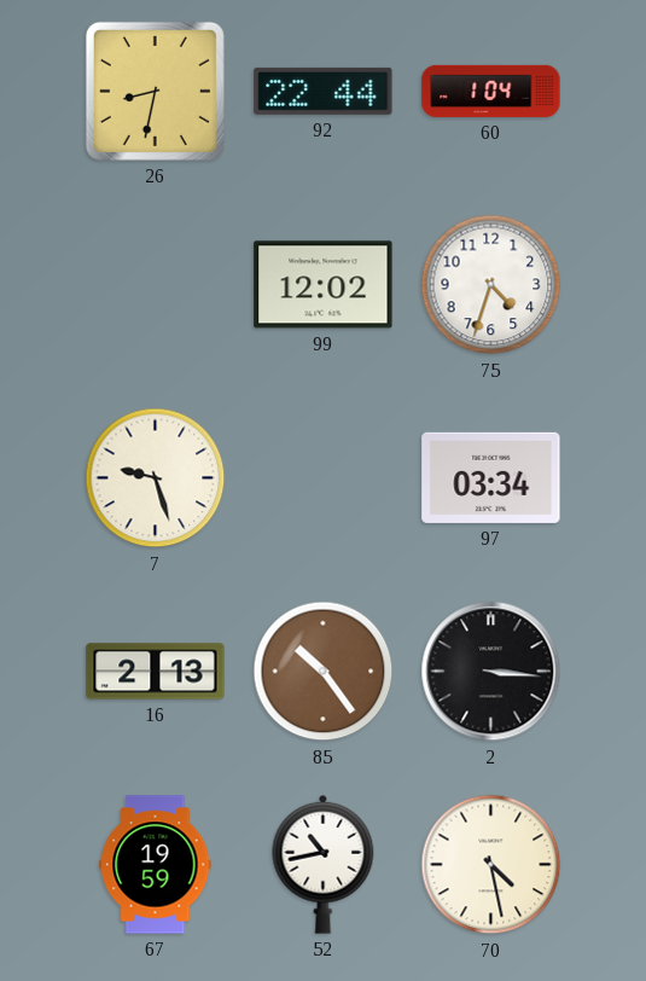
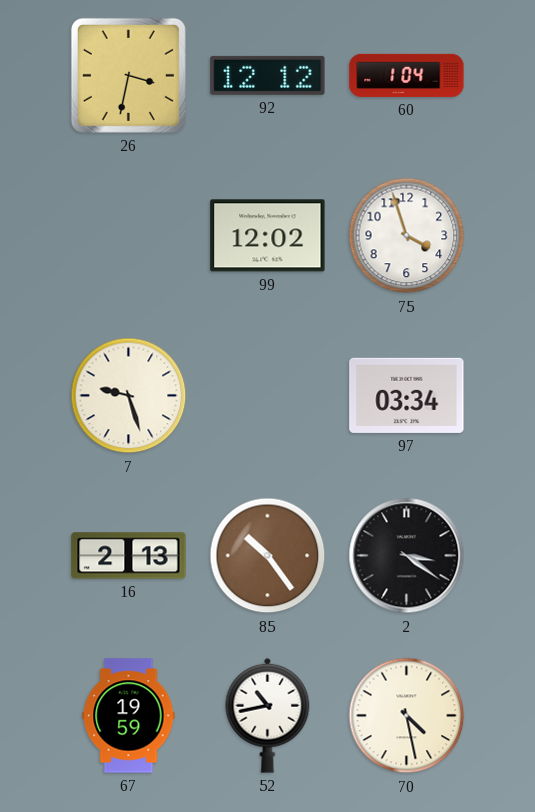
26: 8:32 -> 3:32
92: 22:44 -> 12:12
75: 4:33 -> 3:57
2: 3:16 -> 3:21
